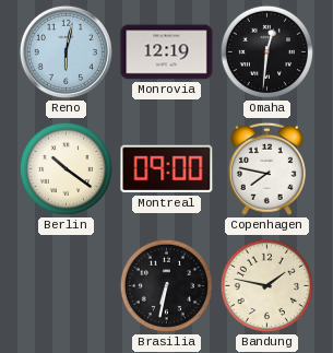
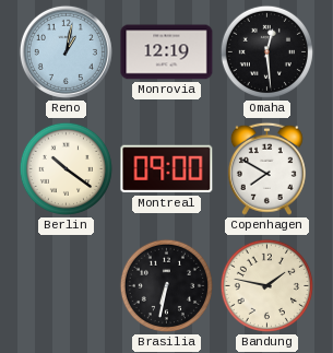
Reno: 6:02 -> 1:02
Omaha: 12:31 -> 12:29
Copenhagen: 7:47 -> 7:50
